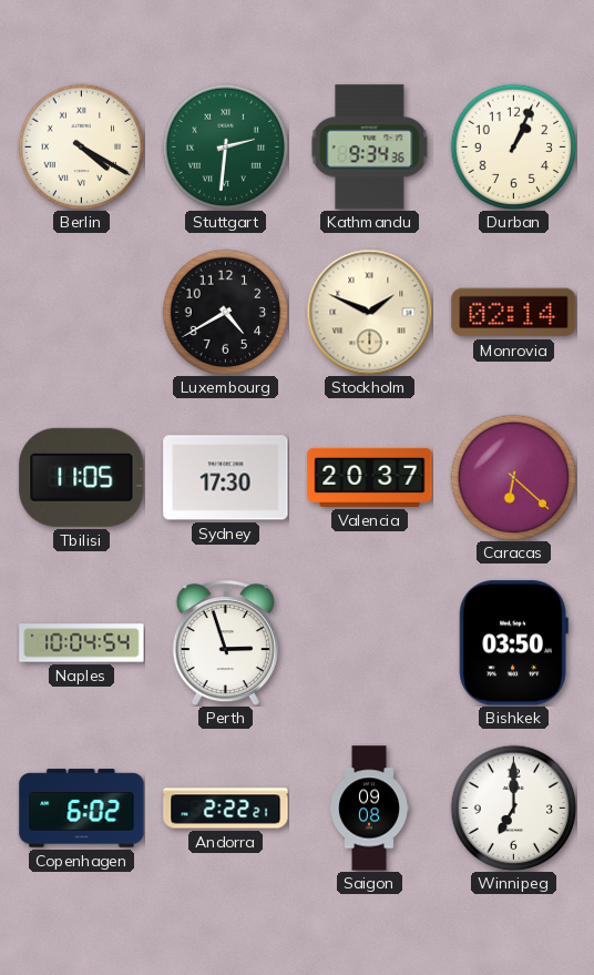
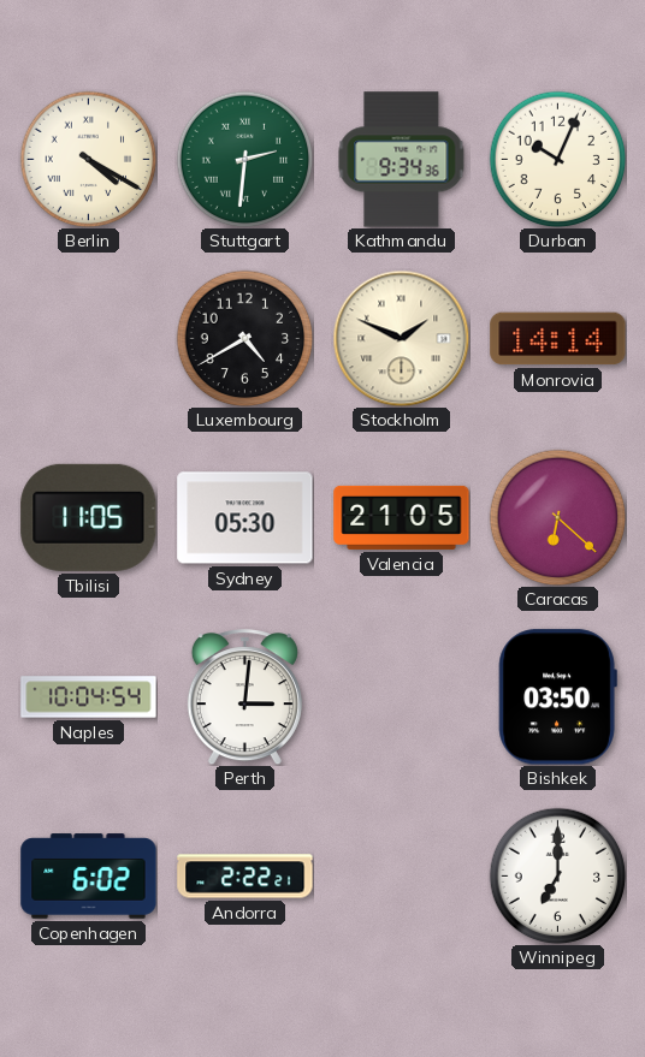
Durban: 1:04 -> 10:04
Monrovia: 02:14 -> 14:14
Sydney: 17:30 -> 05:30
Valencia: 20:37 -> 21:05
Perth: 2:57 -> 3:01
Saigon: 09:08 -> none
